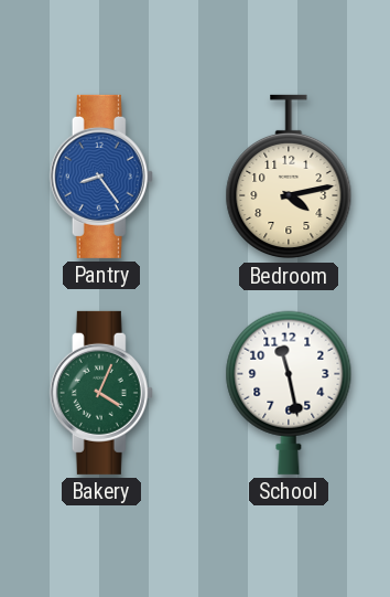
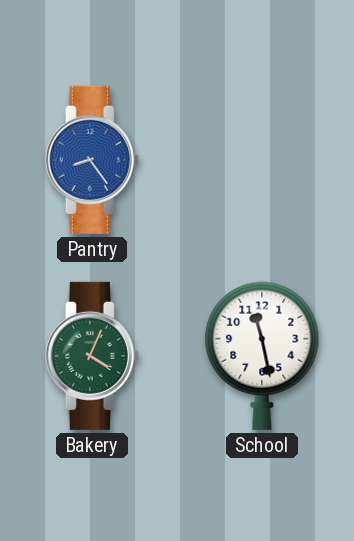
Bedroom: 4:13 -> none
